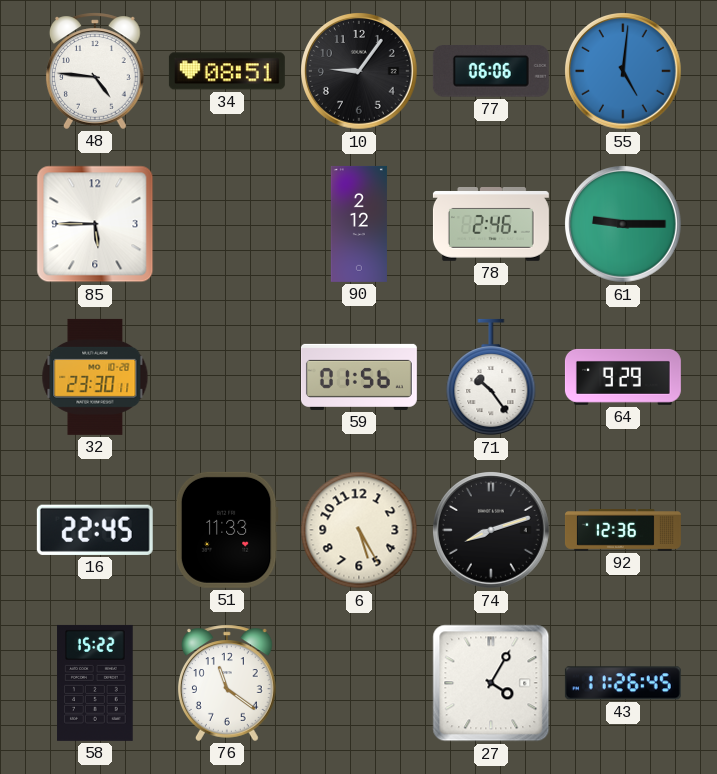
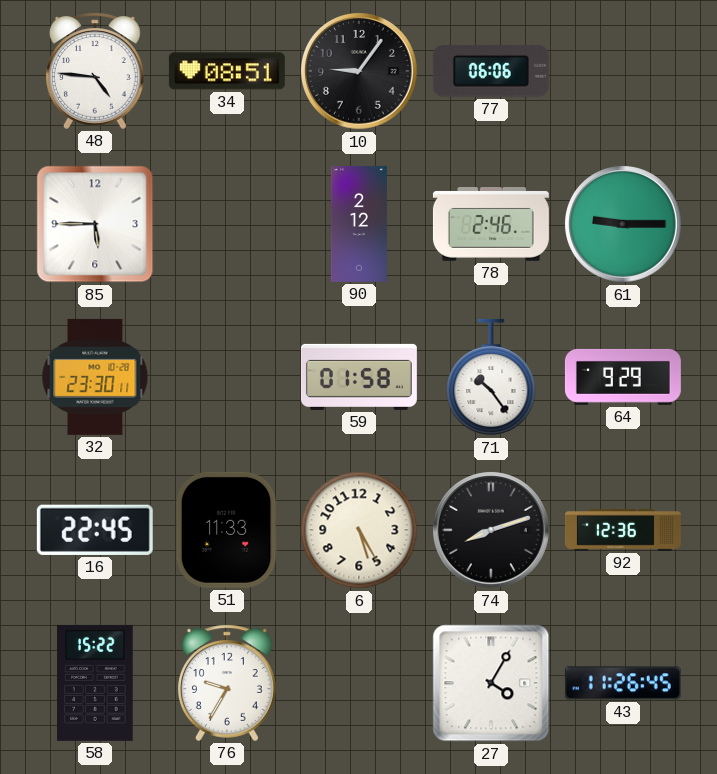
55: 5:01 -> none
59: 01:56 -> 01:58
76: 11:21 -> 9:35
